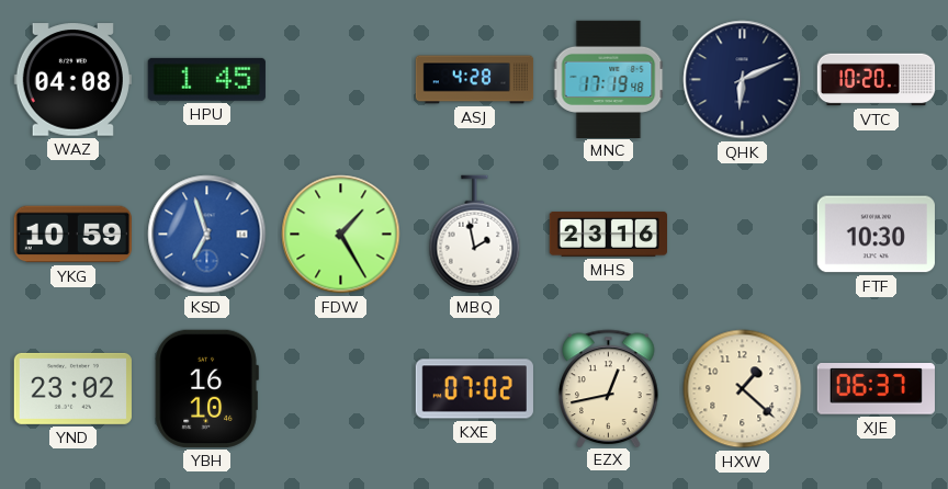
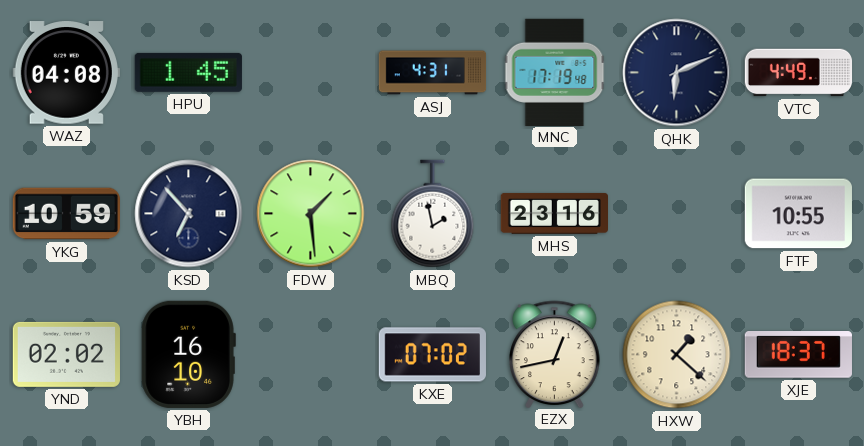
ASJ: 4:28 -> 4:31
VTC: 10:20 -> 4:49
KSD: 6:57 -> 6:53
KSD dial: blue -> navy
FDW: 1:25 -> 1:29
FTF: 10:30 -> 10:55
YND: 23:02 -> 02:02
XJE: 06:37 -> 18:37
